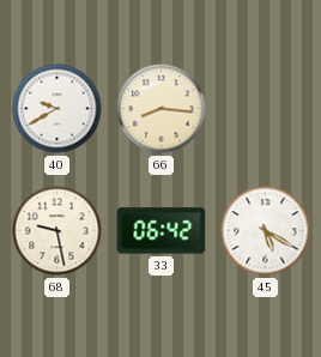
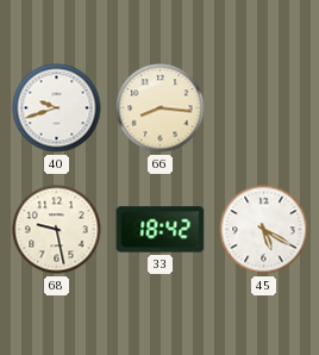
40: 9:40 -> 9:42
33: 06:42 -> 18:42
